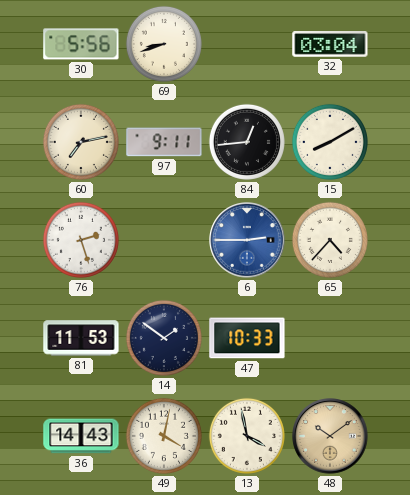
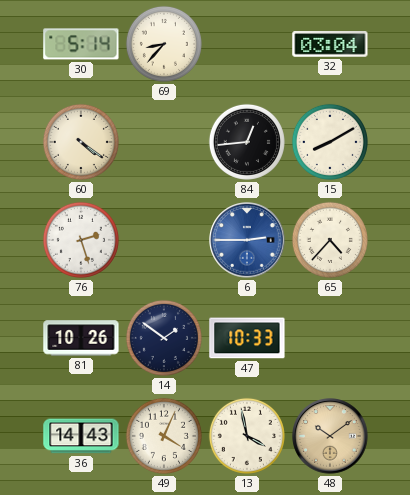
30: 5:56 -> 5:14
69: 8:42 -> 8:37
60: 7:13 -> 4:21
97: 9:11 -> none
81: 11:53 -> 10:26
49: 4:02 -> 4:04
